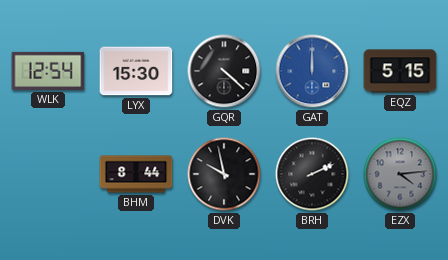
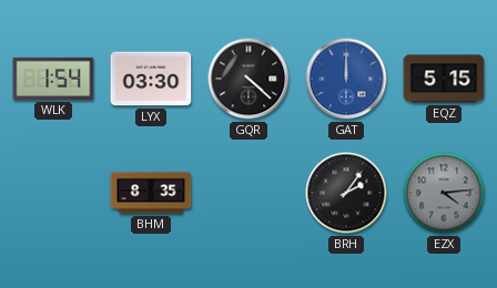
WLK: 12:54 -> 1:54
LYX: 15:30 -> 03:30
BHM: 8:44 -> 8:35
DVK: 9:58 -> none
BRH: 2:11 -> 2:06
